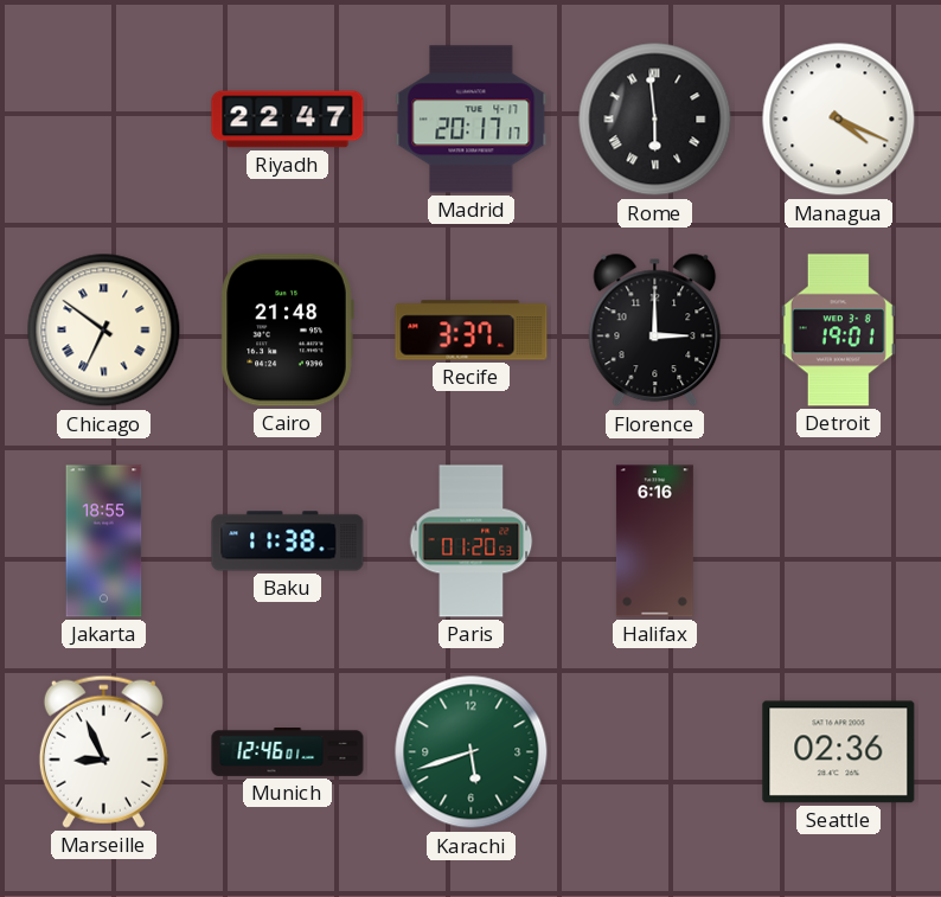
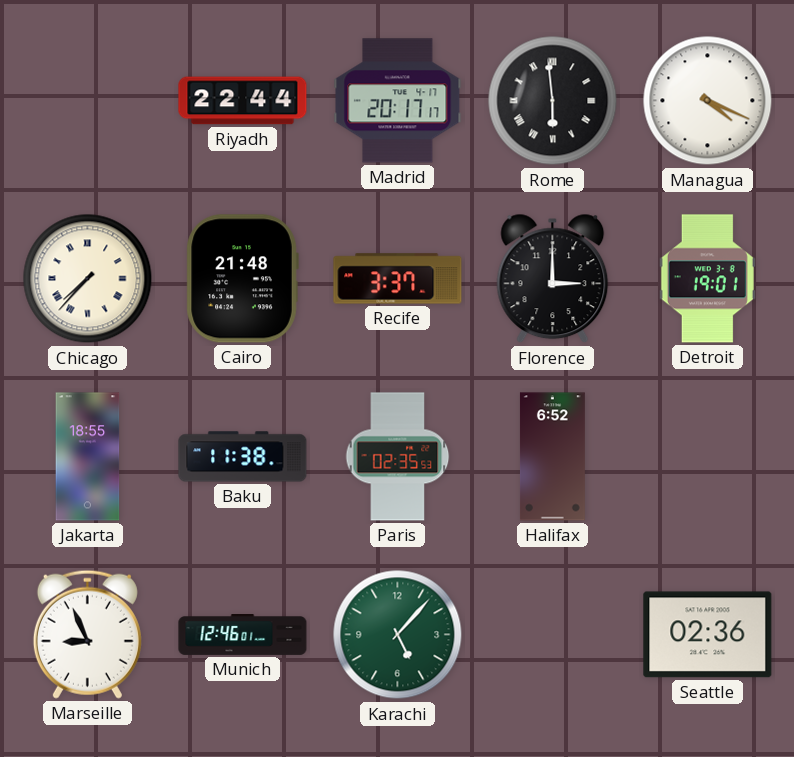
Riyadh: 22:47 -> 22:44
Chicago: 6:51 -> 7:37
Paris: 01:20 -> 02:35
Halifax: 6:16 -> 6:52
Karachi: 5:42 -> 5:07
